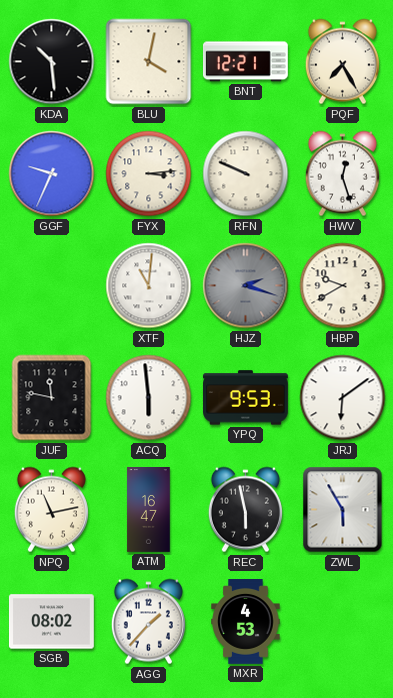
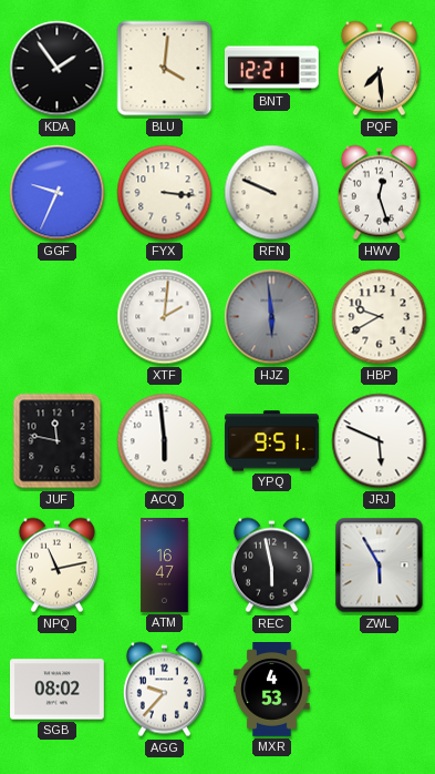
KDA: 10:29 -> 1:54
BLU: 4:02 -> 4:01
PQF: 7:25 -> 7:29
FYX: 3:14 -> 3:16
XTF: 11:01 -> 2:01
HJZ: 2:18 -> 5:59
YPQ: 9:53 -> 9:51
JRJ: 6:09 -> 5:49
AGG: 1:37 -> 9:37
